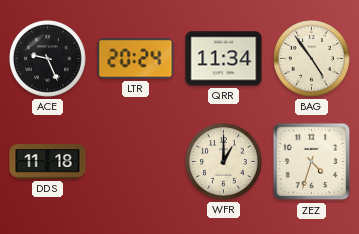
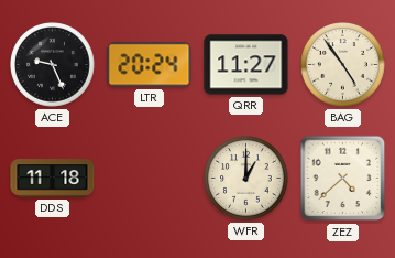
QRR: 11:34 -> 11:27
ZEZ: 4:33 -> 4:38
